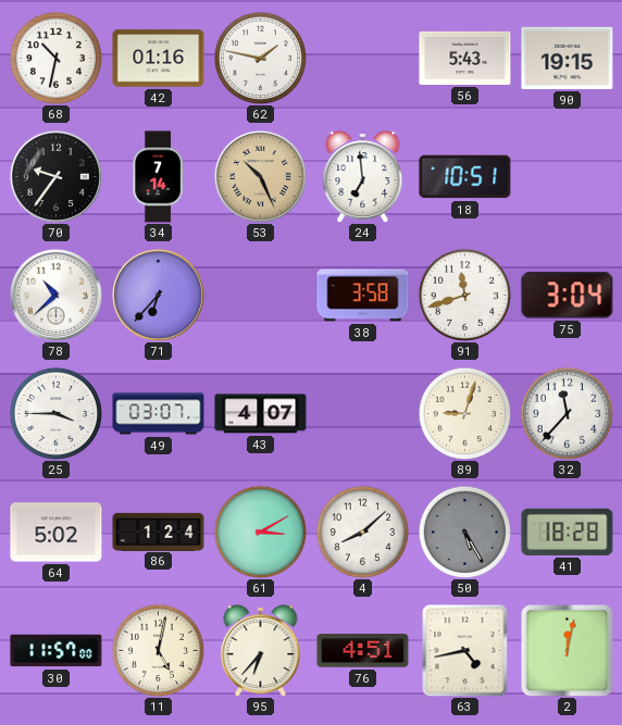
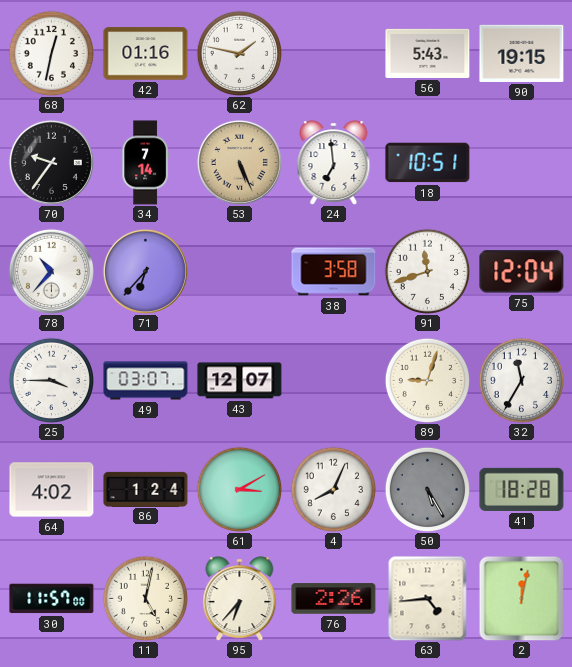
68: 10:32 -> 12:32
53: 10:26 -> 5:26
78: 10:38 -> 10:37
75: 3:04 -> 12:04
43: 4:07 -> 12:07
32: 11:37 -> 11:35
64: 5:02 -> 4:02
4: 8:08 -> 8:04
76: 4:51 -> 2:26
63: 4:43 -> 4:44
